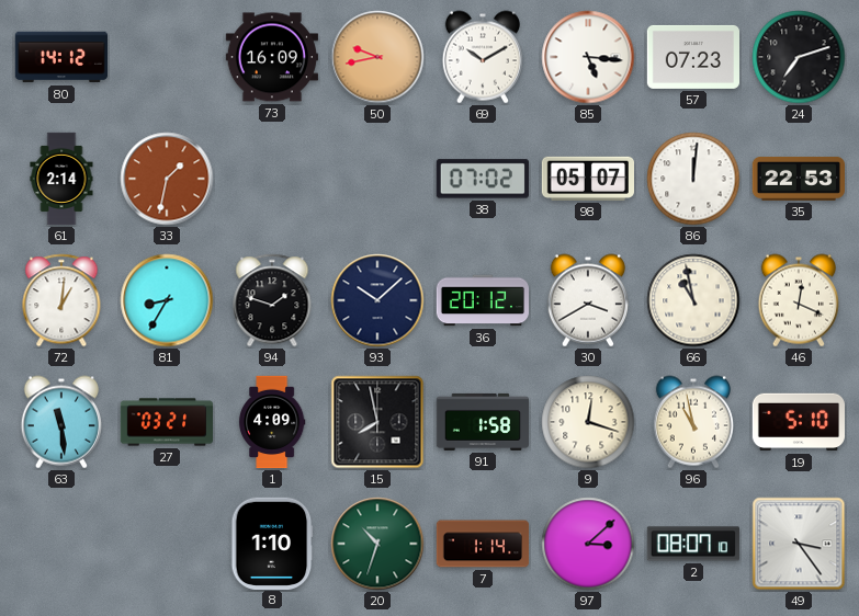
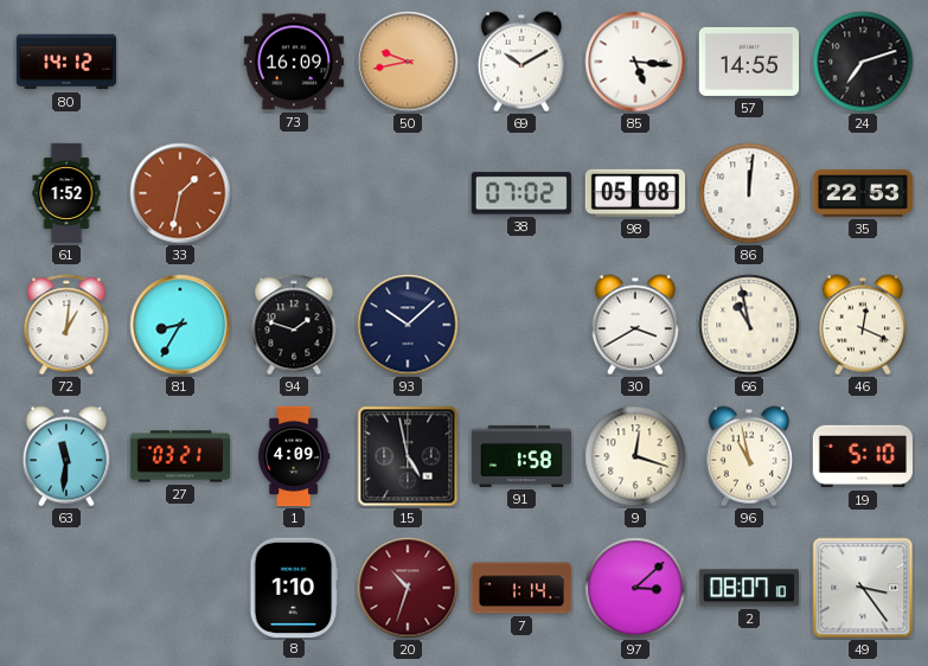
57: 07:23 -> 14:55
61: 2:14 -> 1:52
98: 05:07 -> 05:08
36: 20:12 -> none
63: 11:29 -> 11:31
15: 7:58 -> 4:58
20 dial: green -> burgundy
